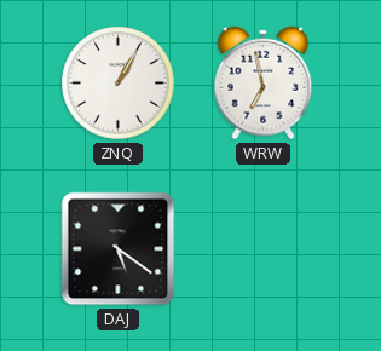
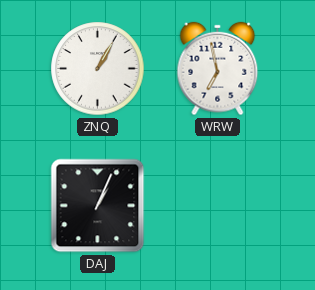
DAJ: 5:21 -> 1:04
